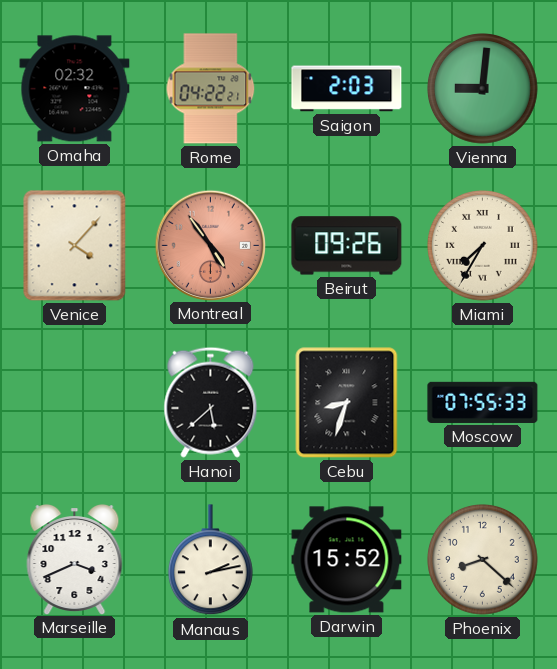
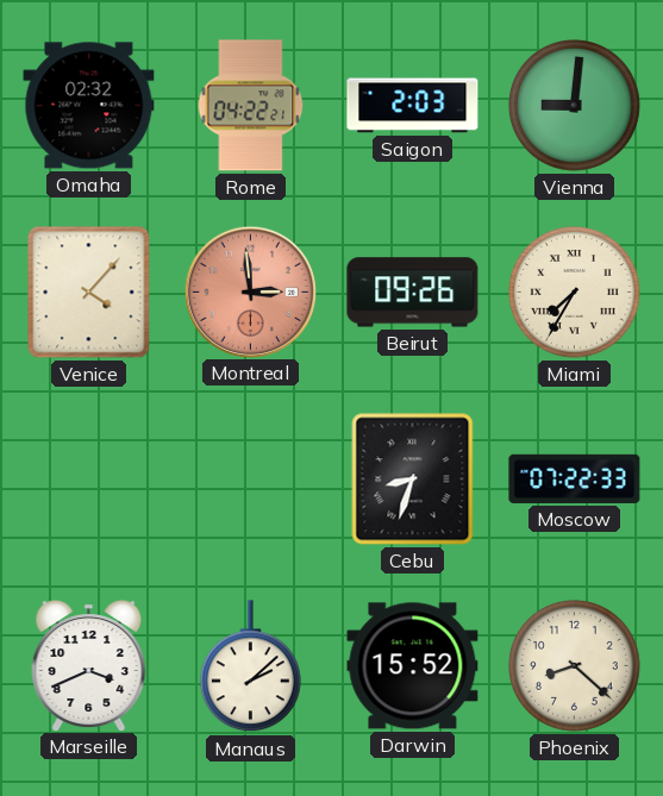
Montreal: 4:54 -> 2:59
Hanoi: 5:38 -> none
Moscow: 07:55 -> 07:22
Manaus: 2:13 -> 2:08
